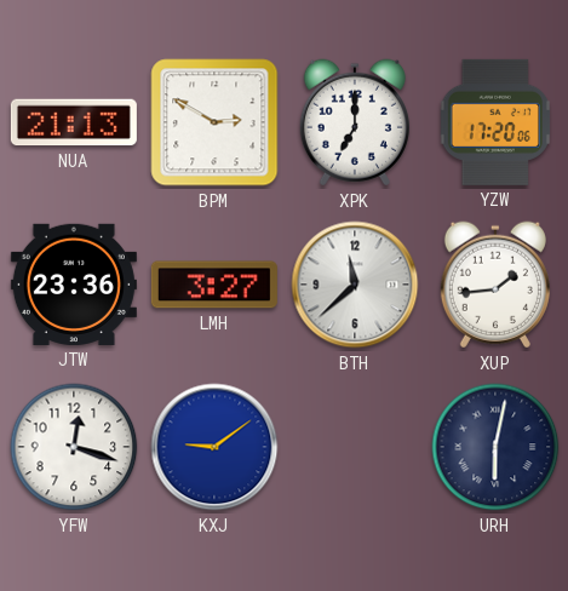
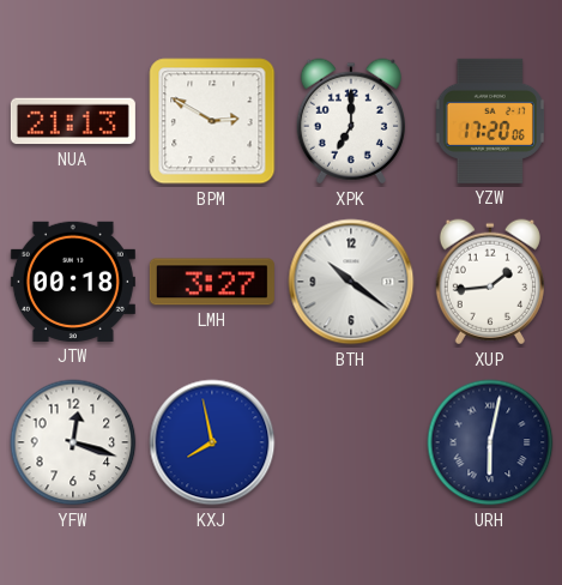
JTW: 23:36 -> 00:18
BTH: 11:38 -> 10:21
KXJ: 9:09 -> 7:58
